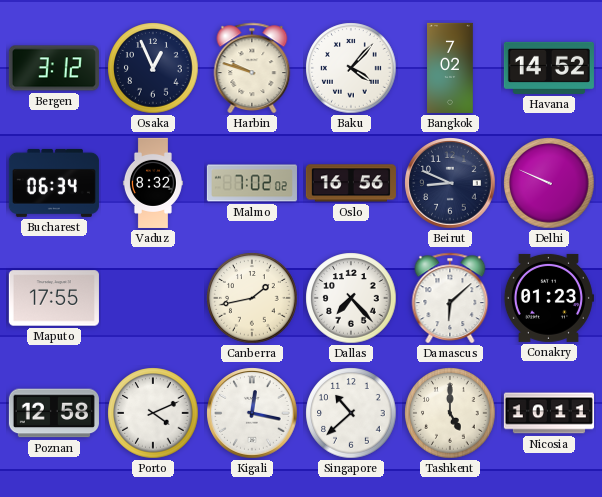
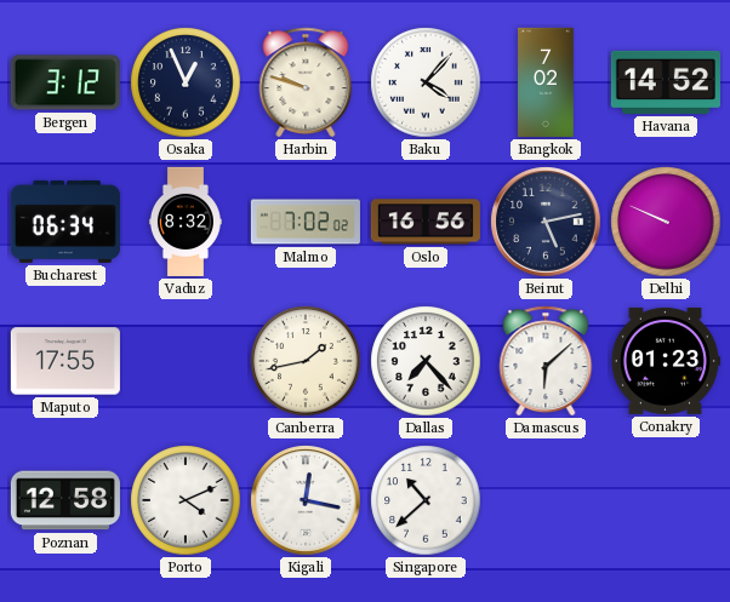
Beirut: 8:49 -> 5:13
Tashkent: 5:00 -> none
Nicosia: 10:11 -> none
